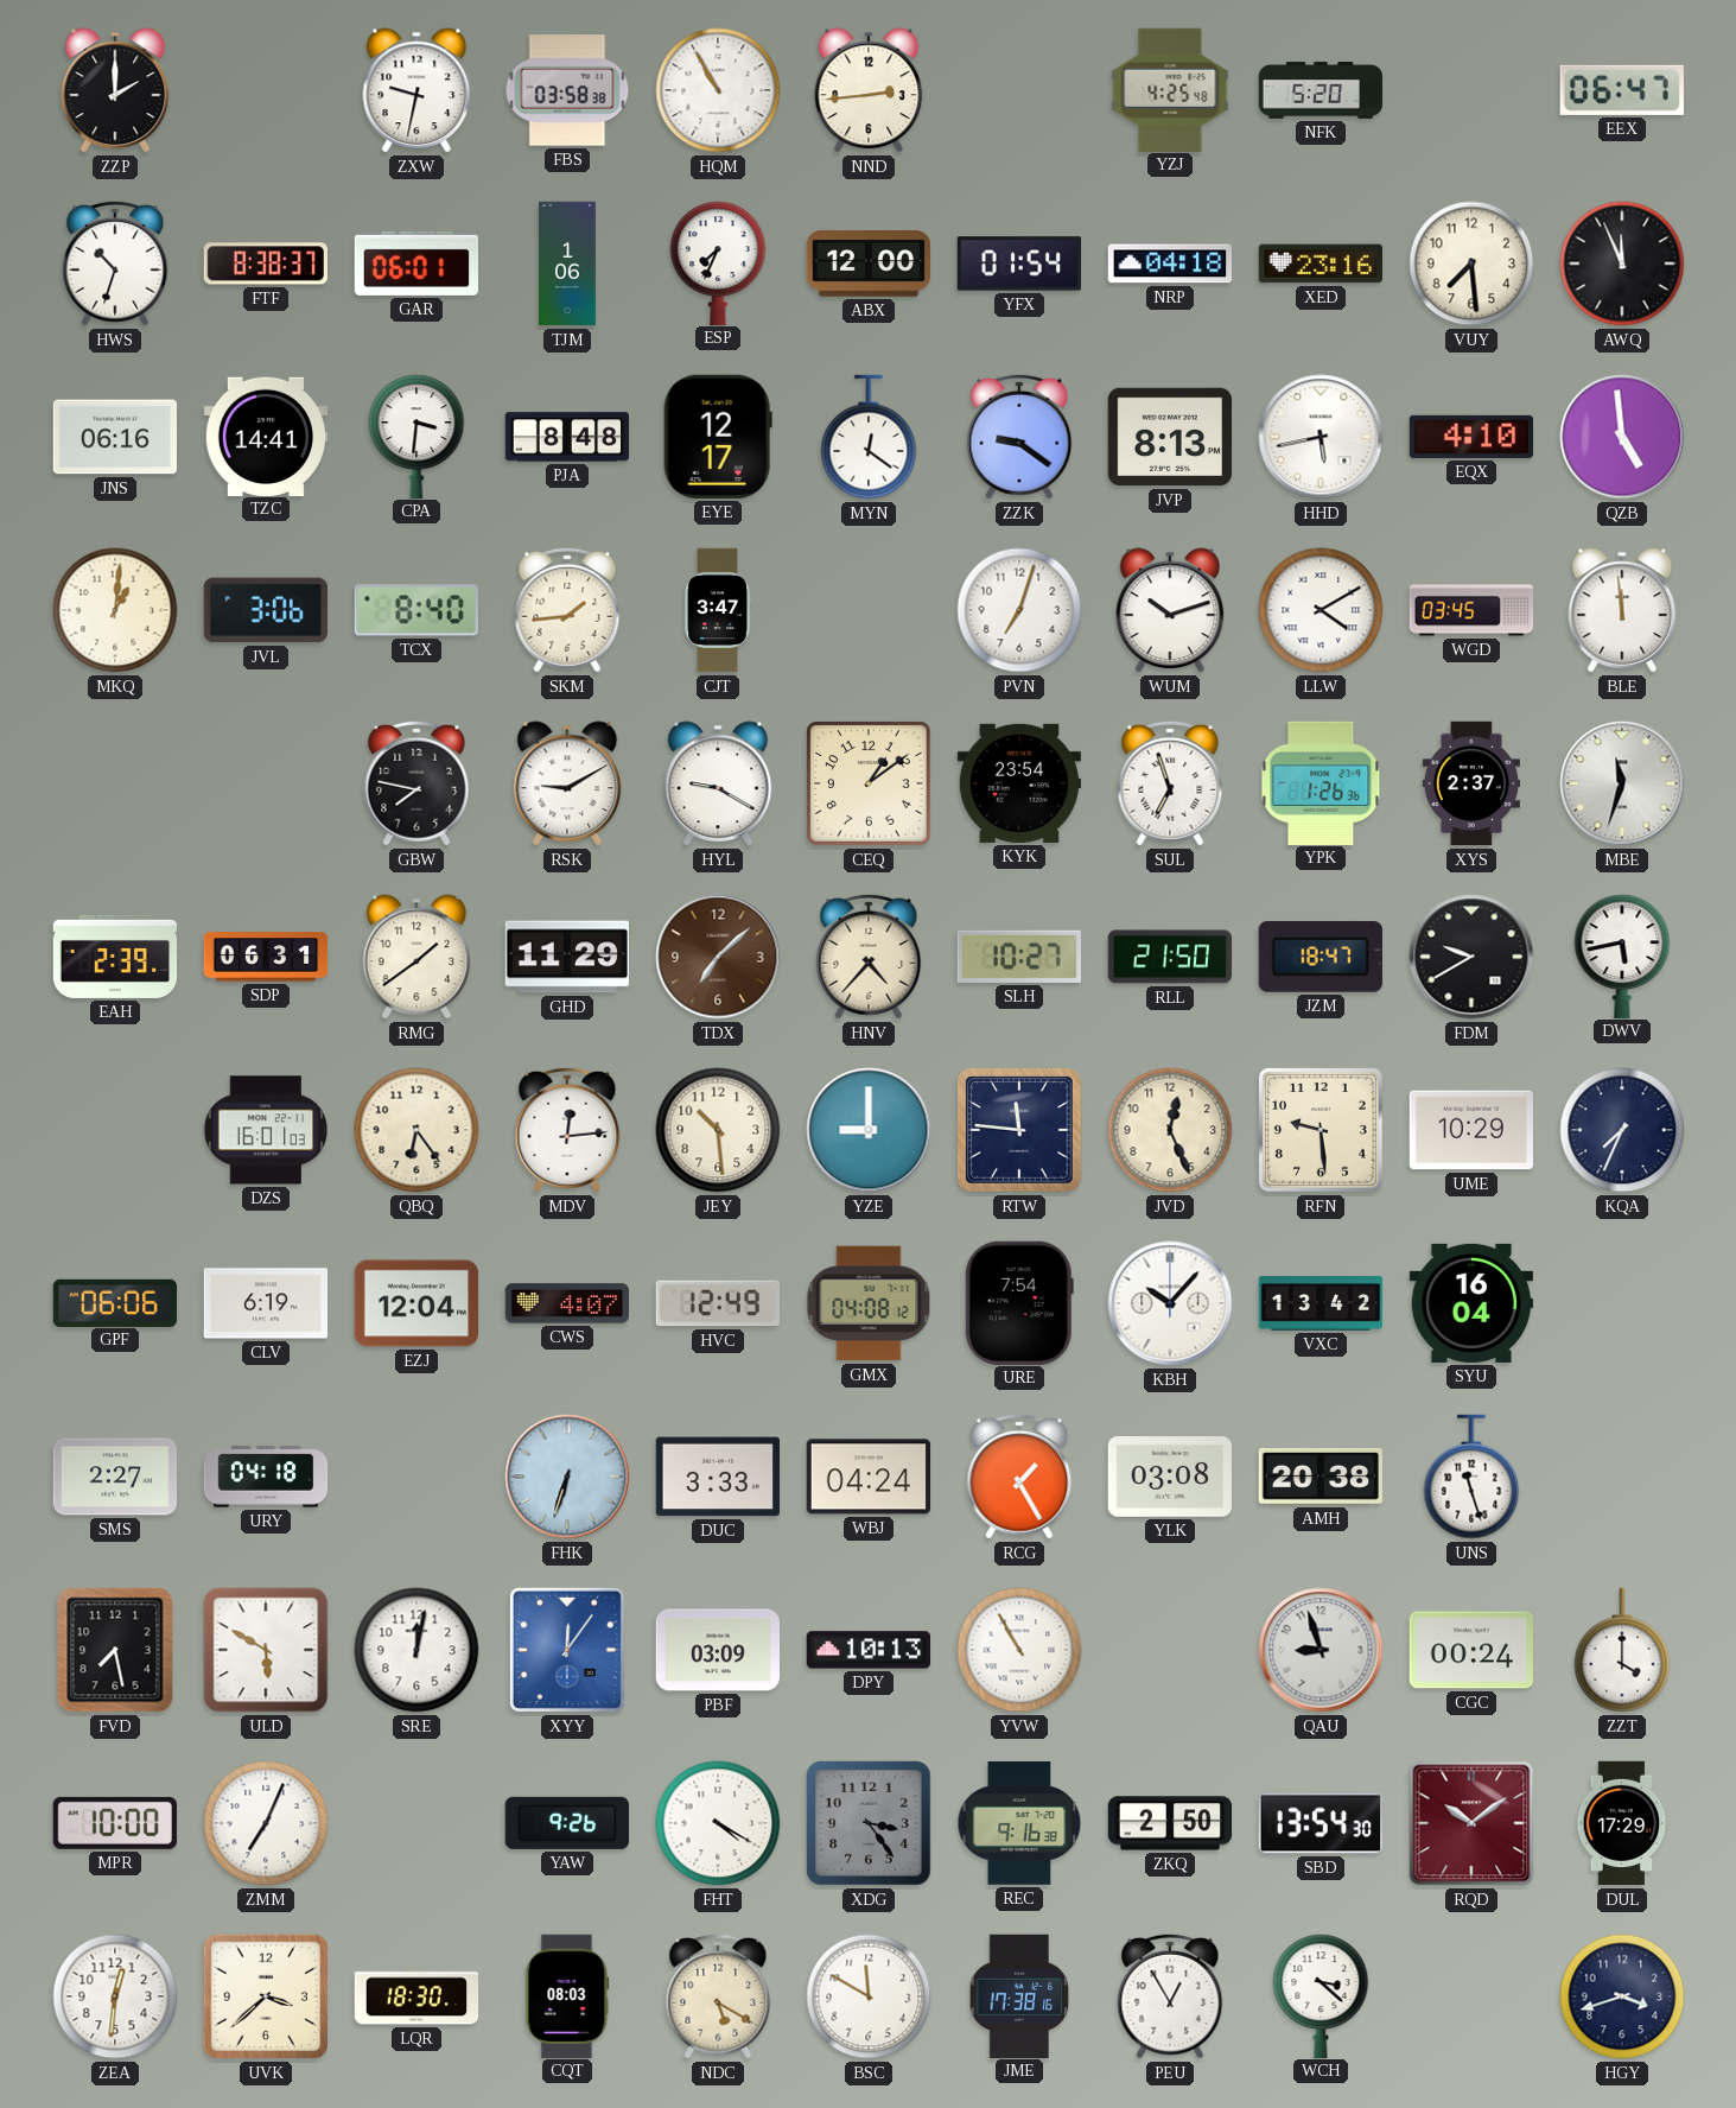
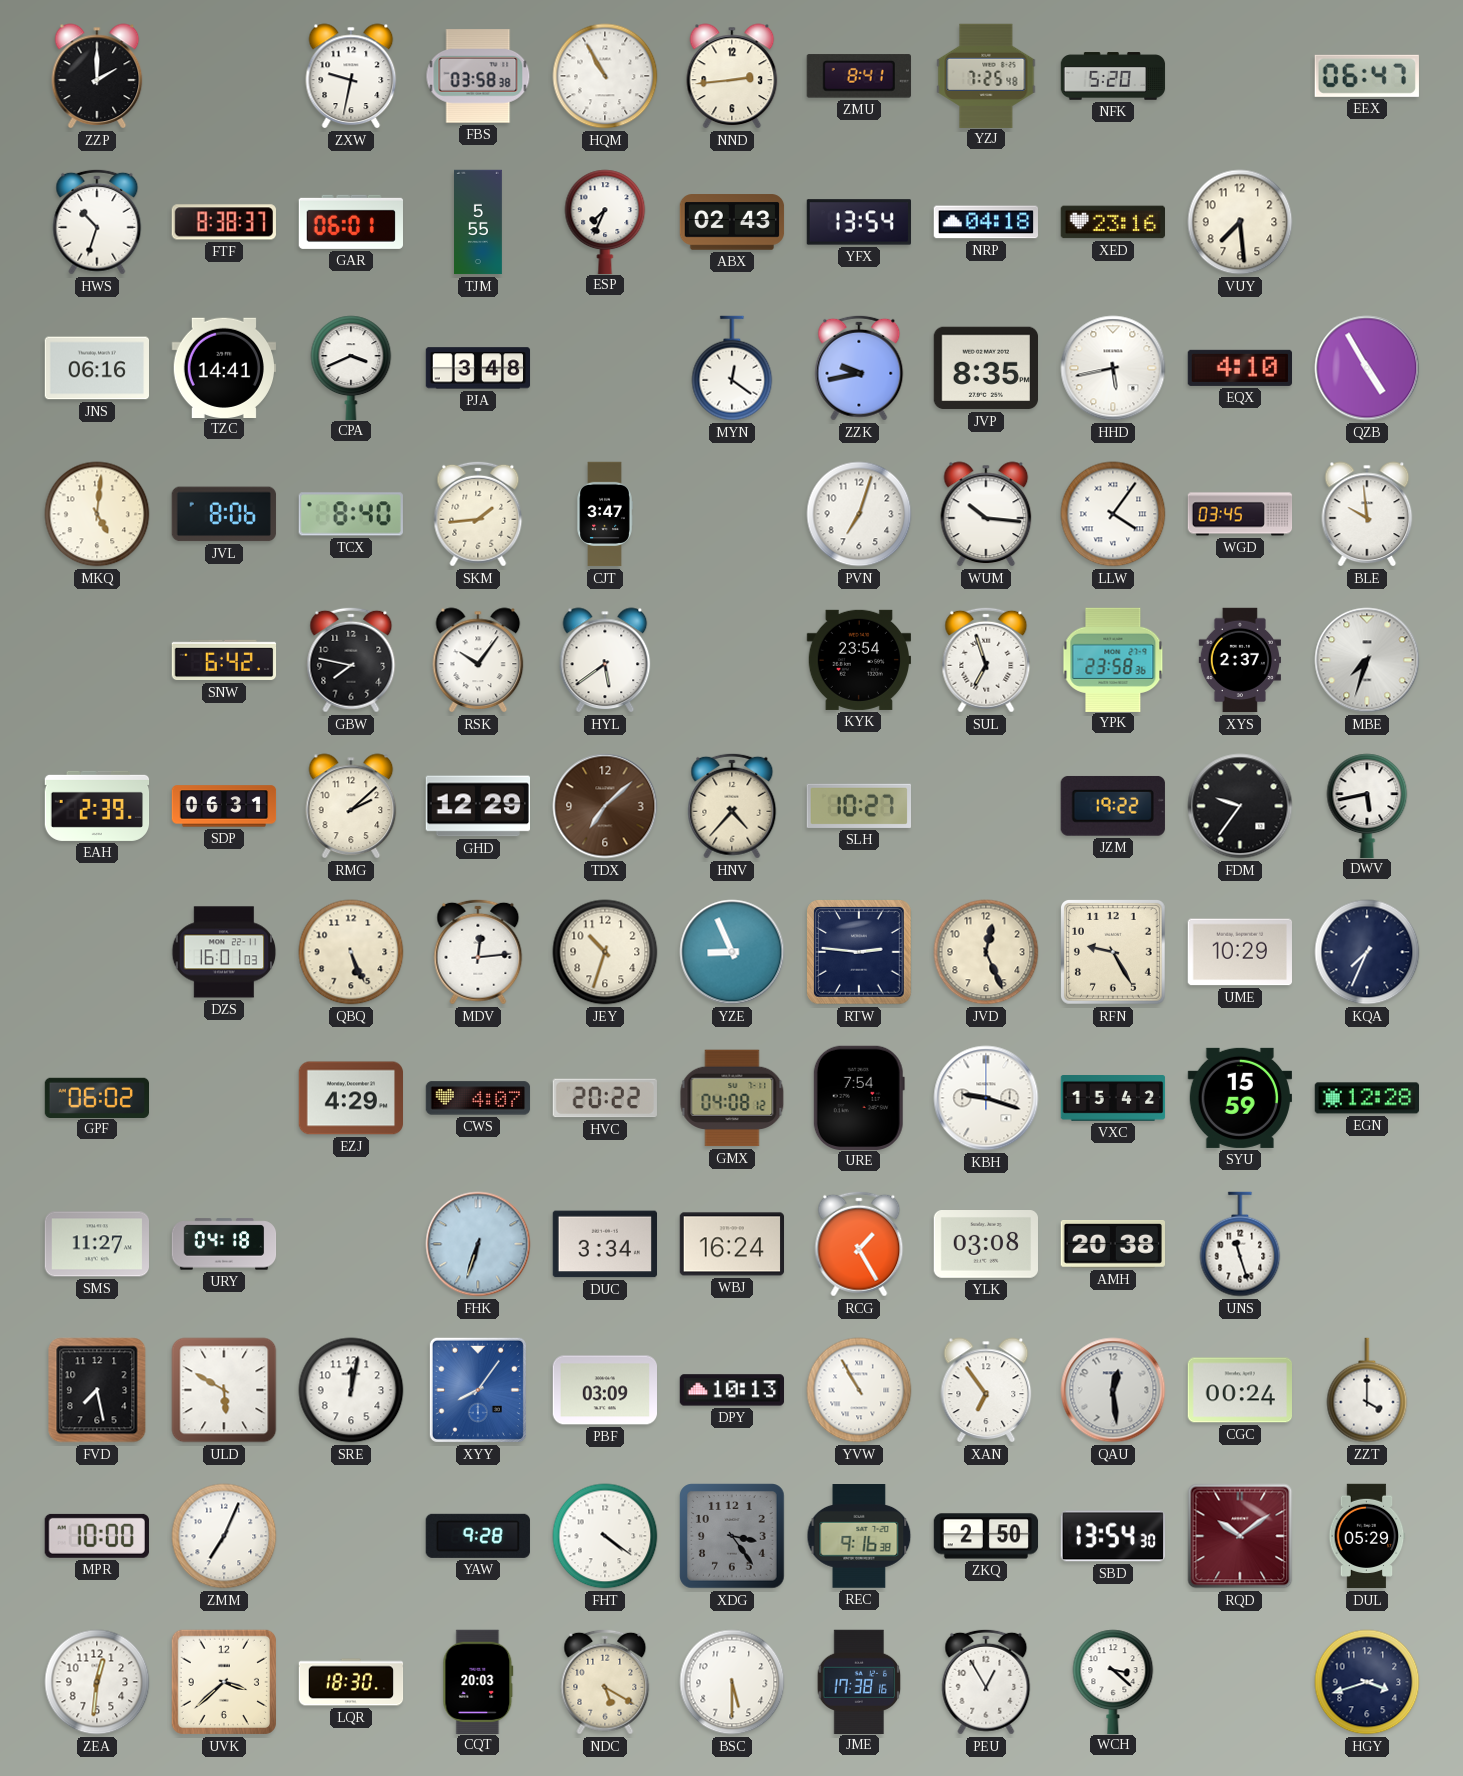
ZMU: none -> 8:41
YZJ: 4:25 -> 7:25
TJM: 1:06 -> 5:55
ABX: 12:00 -> 02:43
YFX: 01:54 -> 13:54
AWQ: 11:56 -> none
CPA: 3:31 -> 3:41
PJA: 8:48 -> 3:48
EYE: 12:17 -> none
ZZK: 9:21 -> 9:43
JVP: 8:13 -> 8:35
QZB: 4:59 -> 4:55
MKQ: 1:01 -> 5:01
JVL: 3:06 -> 8:06
WUM: 10:12 -> 10:16
LLW: 4:10 -> 4:06
BLE: 11:59 -> 9:59
SNW: none -> 6:42
RSK: 9:10 -> 10:06
HYL: 9:20 -> 5:39
CEQ: 1:09 -> none
YPK: 1:26 -> 23:58
MBE: 11:33 -> 7:33
RMG: 1:39 -> 2:08
GHD: 11:29 -> 12:29
RLL: 21:50 -> none
JZM: 18:47 -> 19:22
FDM: 9:40 -> 9:36
QBQ: 6:24 -> 5:26
JEY: 10:29 -> 10:33
YZE: 9:00 -> 8:56
RTW: 11:46 -> 2:46
RFN: 9:29 -> 9:25
GPF: 06:06 -> 06:02
CLV: 6:19 -> none
EZJ: 12:04 -> 4:29
HVC: 12:49 -> 20:22
KBH: 10:07 -> 9:18
VXC: 13:42 -> 15:42
SYU: 16:04 -> 15:59
EGN: none -> 12:28
SMS: 2:27 -> 11:27
DUC: 3:33 -> 3:34
WBJ: 04:24 -> 16:24
XYY: 12:06 -> 8:06
XAN: none -> 6:54
QAU: 8:57 -> 12:29
YAW: 9:26 -> 9:28
FHT: 4:20 -> 4:21
DUL: 17:29 -> 05:29
CQT: 08:03 -> 20:03
BSC: 11:50 -> 5:30
